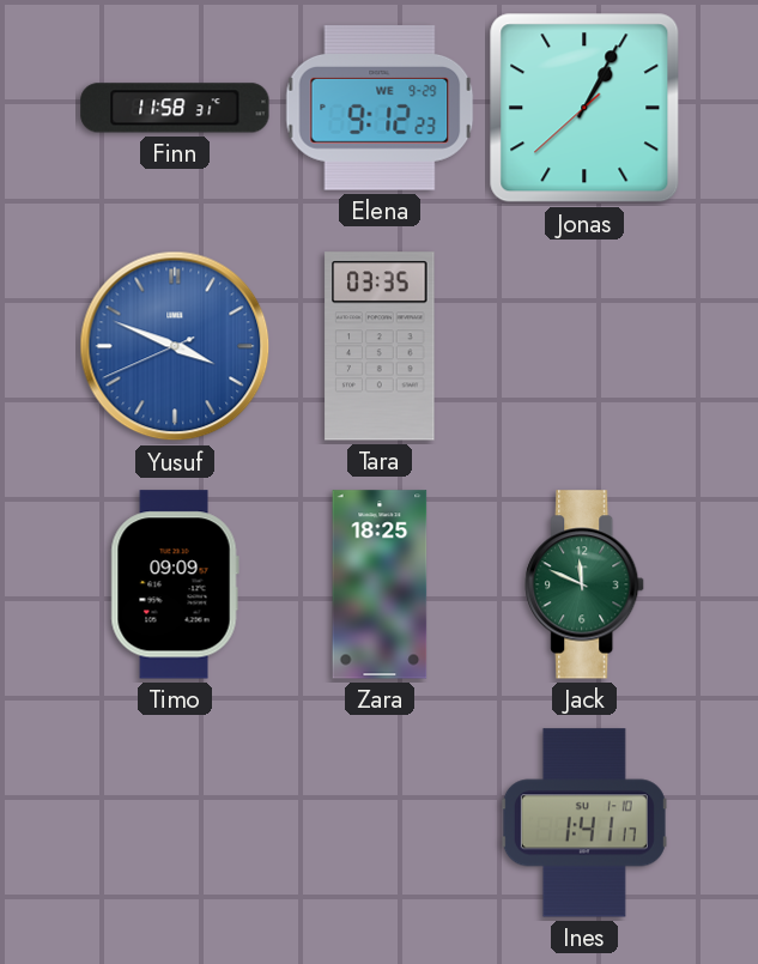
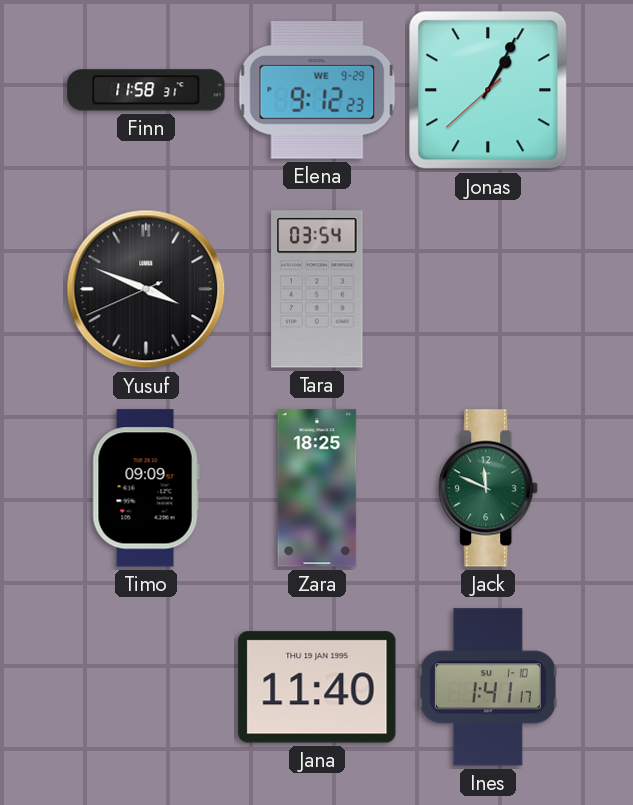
Yusuf dial: blue -> black
Tara: 03:35 -> 03:54
Jana: none -> 11:40
